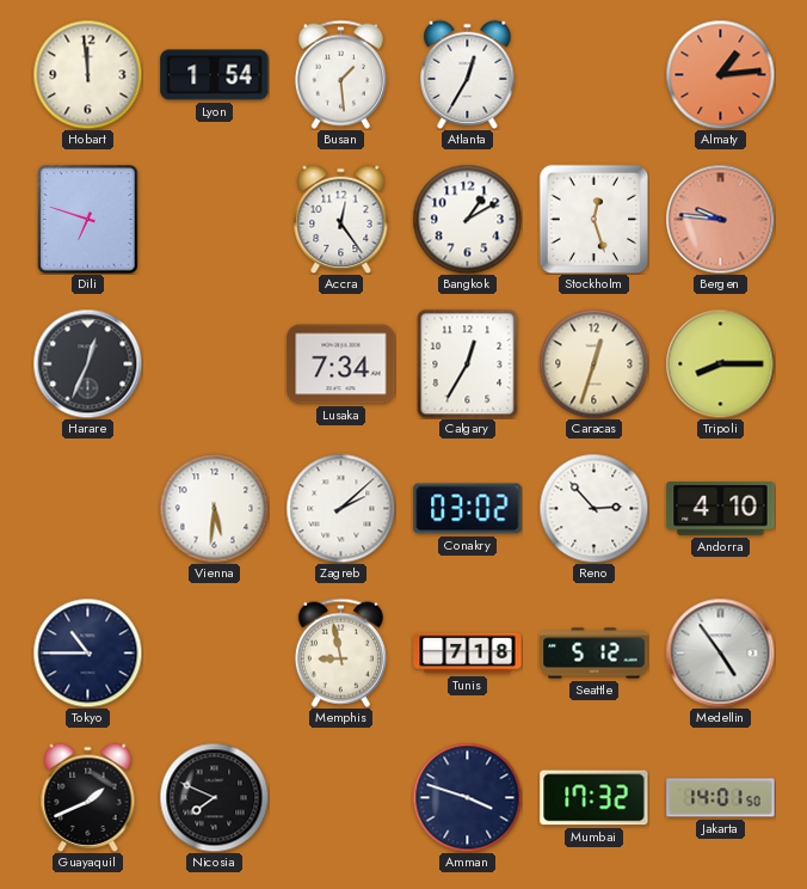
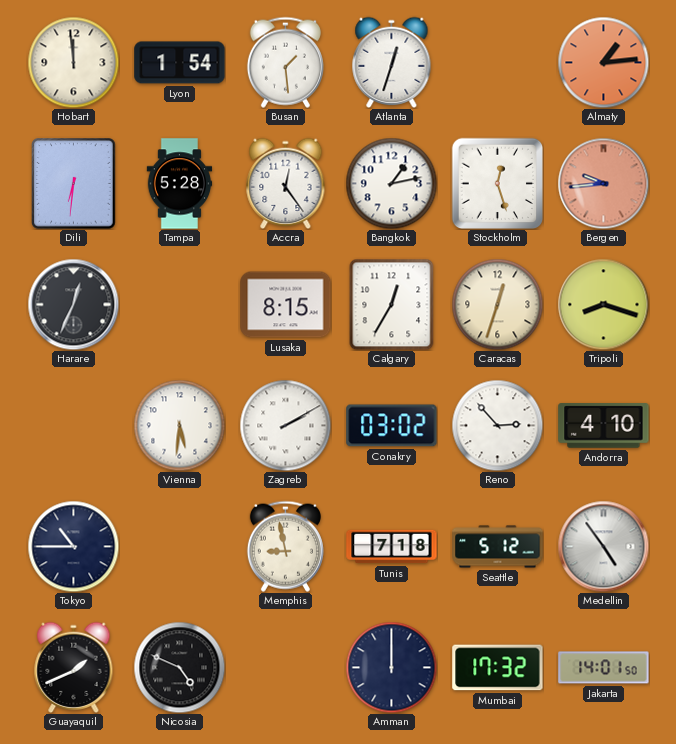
Atlanta: 12:35 -> 12:33
Dili: 6:48 -> 6:31
Tampa: none -> 5:28
Bangkok: 1:10 -> 1:13
Bergen: 9:46 -> 9:44
Lusaka: 7:34 -> 8:15
Tripoli: 8:15 -> 8:18
Zagreb: 2:08 -> 2:10
Nicosia: 7:49 -> 4:49
Amman: 3:48 -> 12:00
